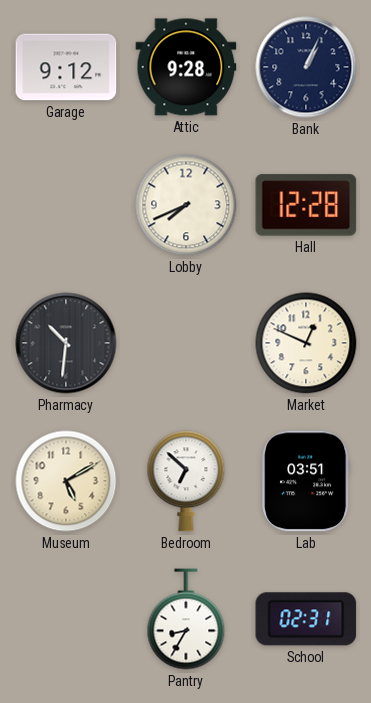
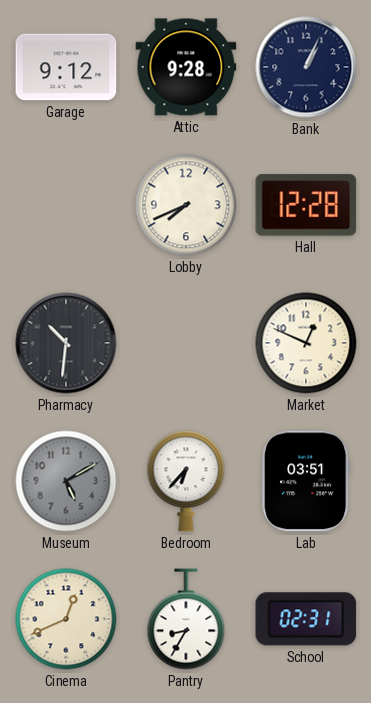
Museum dial: cream -> grey
Bedroom: 6:52 -> 6:37
Cinema: none -> 12:41
